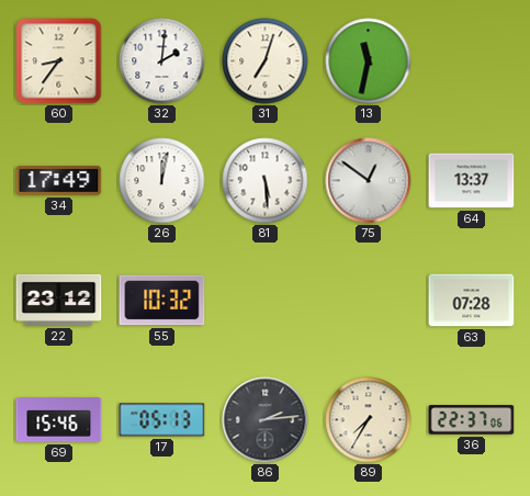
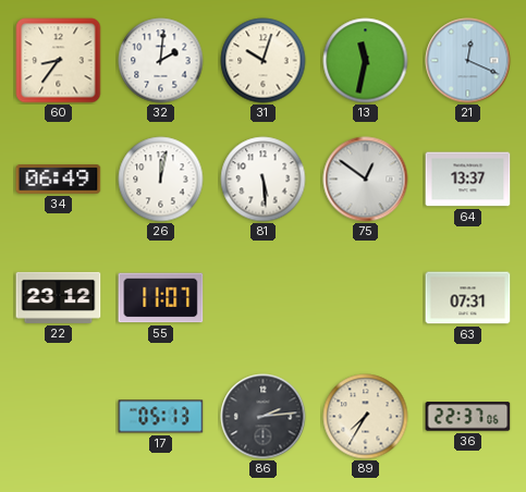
31: 7:03 -> 10:03
21: none -> 12:19
34: 17:49 -> 06:49
55: 10:32 -> 11:07
63: 07:28 -> 07:31
69: 15:46 -> none
